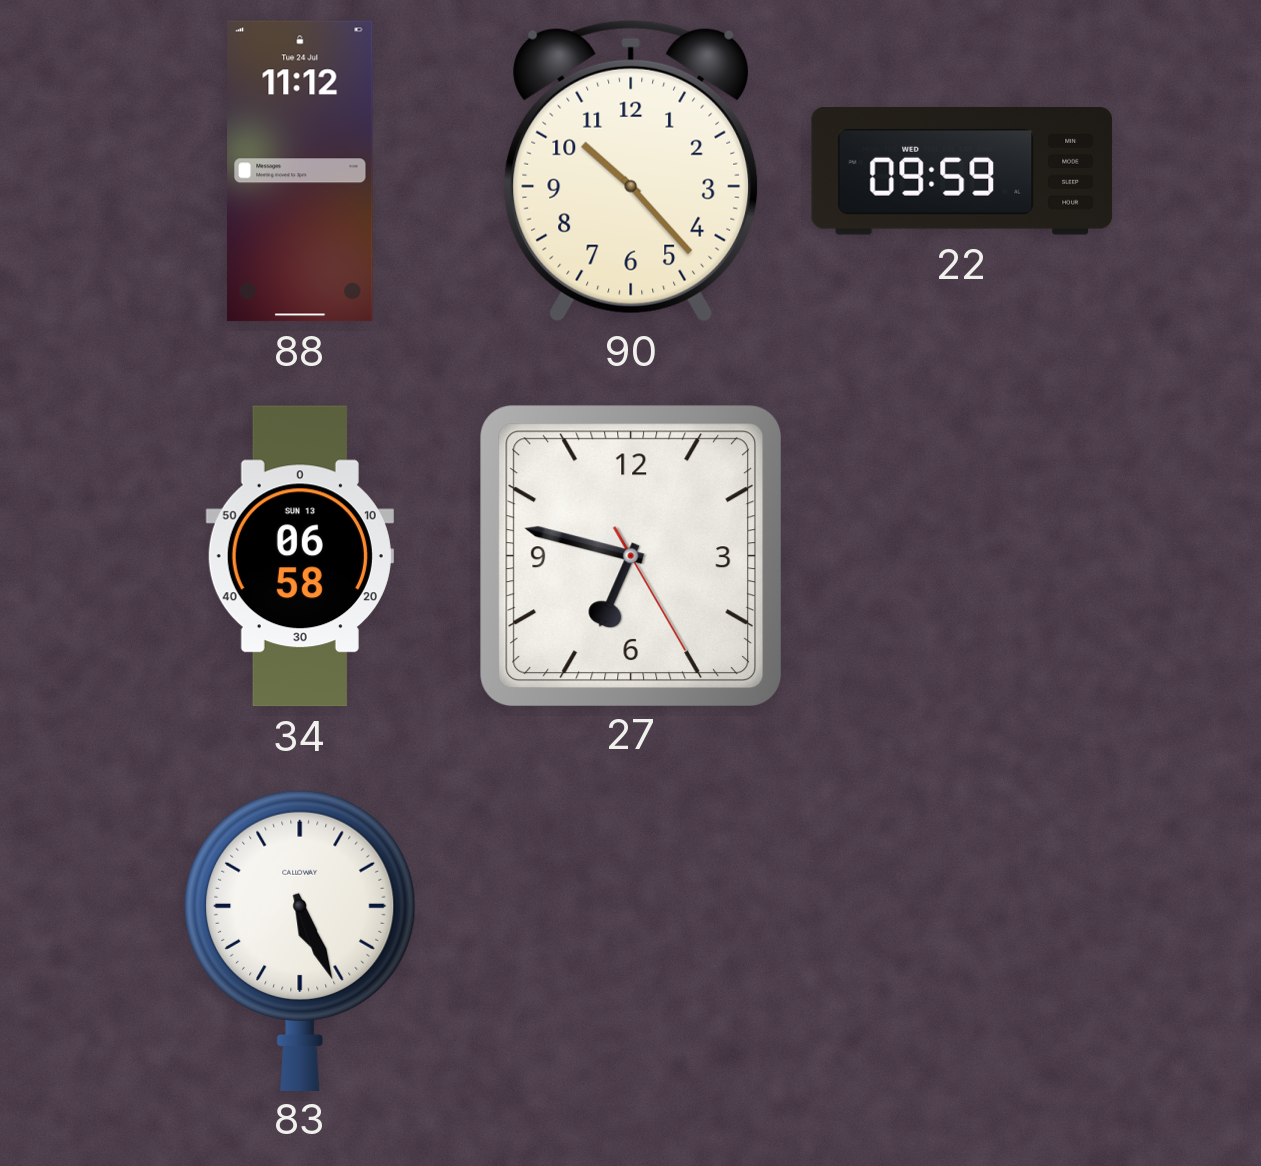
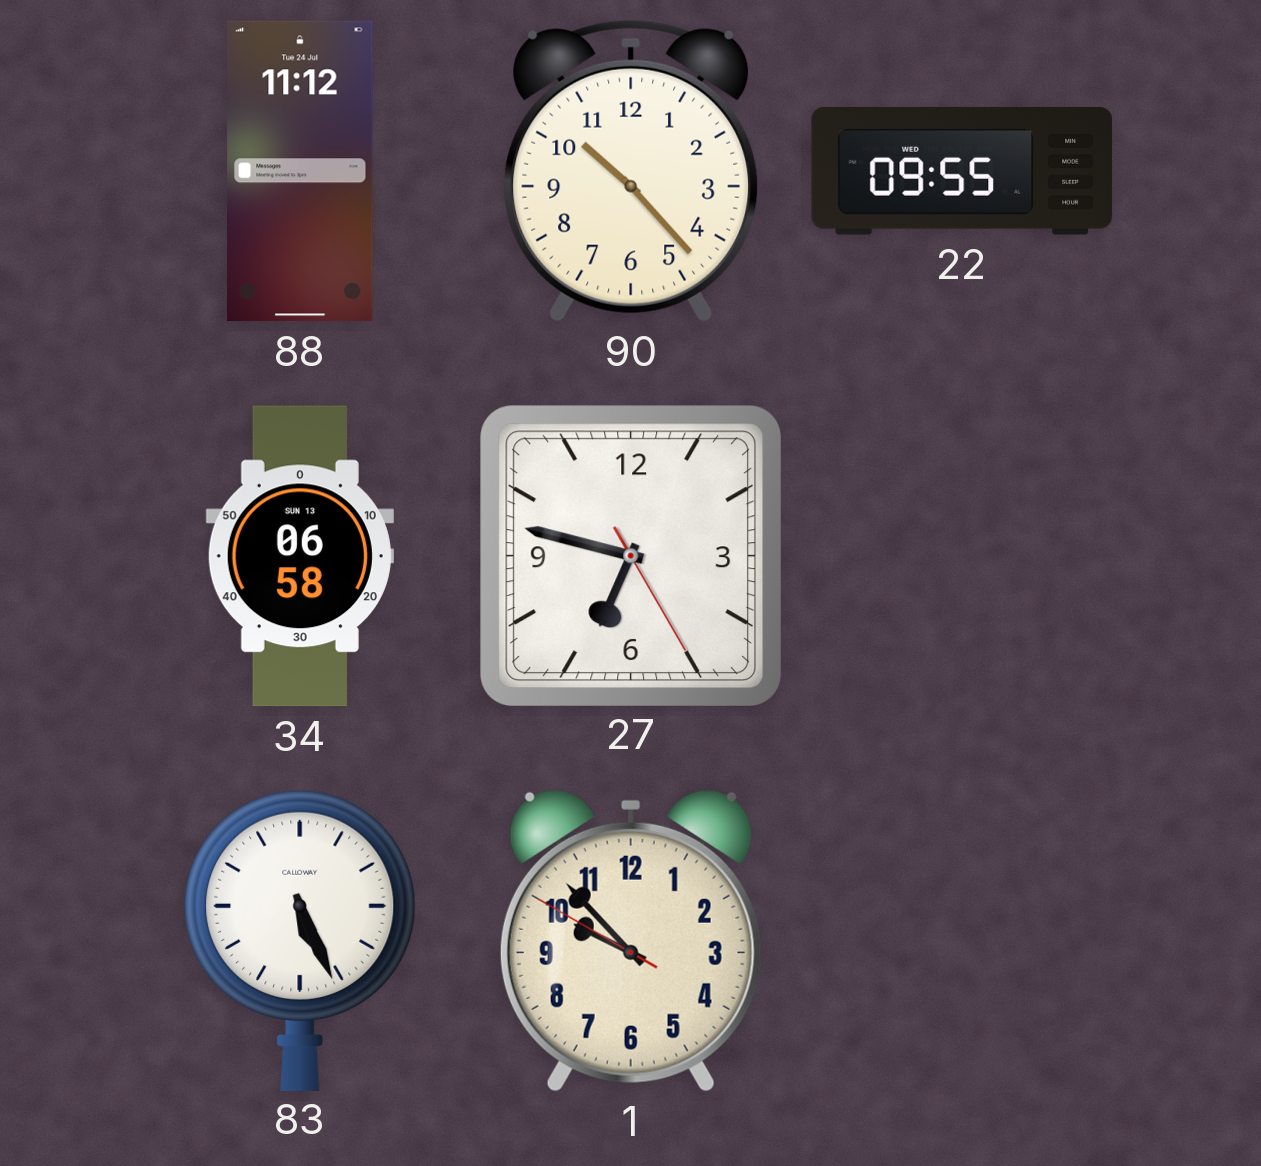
22: 09:59 -> 09:55
1: none -> 9:52
